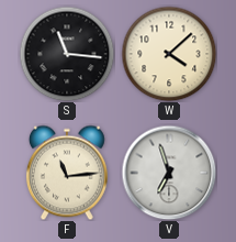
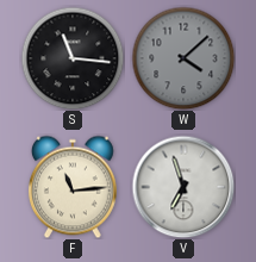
W dial: cream -> grey
